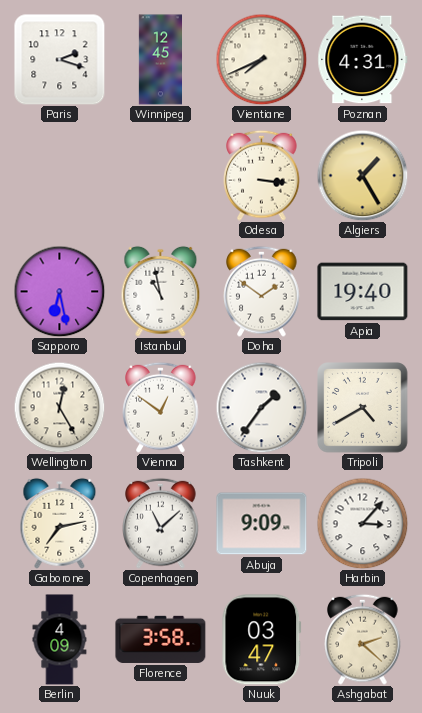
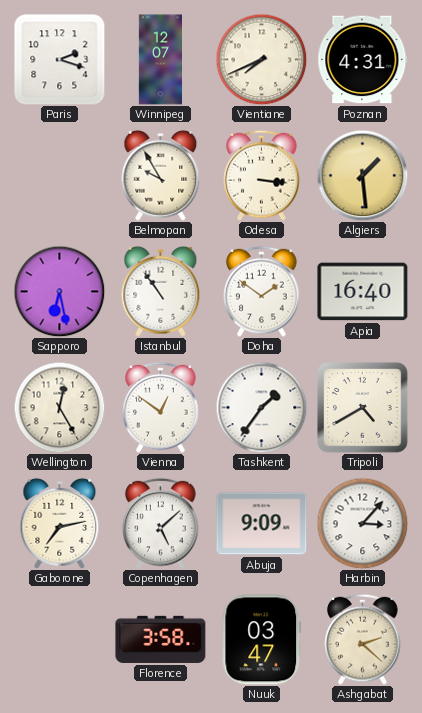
Winnipeg: 12:45 -> 12:07
Belmopan: none -> 9:55
Algiers: 1:25 -> 1:29
Istanbul: 10:58 -> 10:54
Apia: 19:40 -> 16:40
Copenhagen: 11:08 -> 5:08
Berlin: 4:09 -> none
